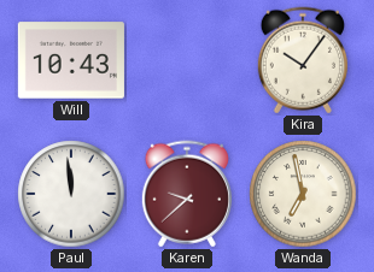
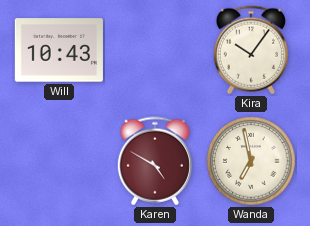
Paul: 11:59 -> none
Karen: 9:38 -> 4:50
